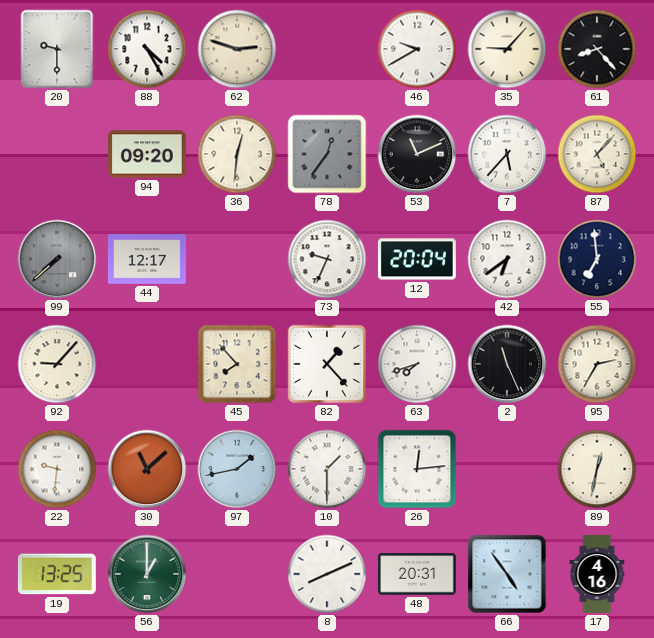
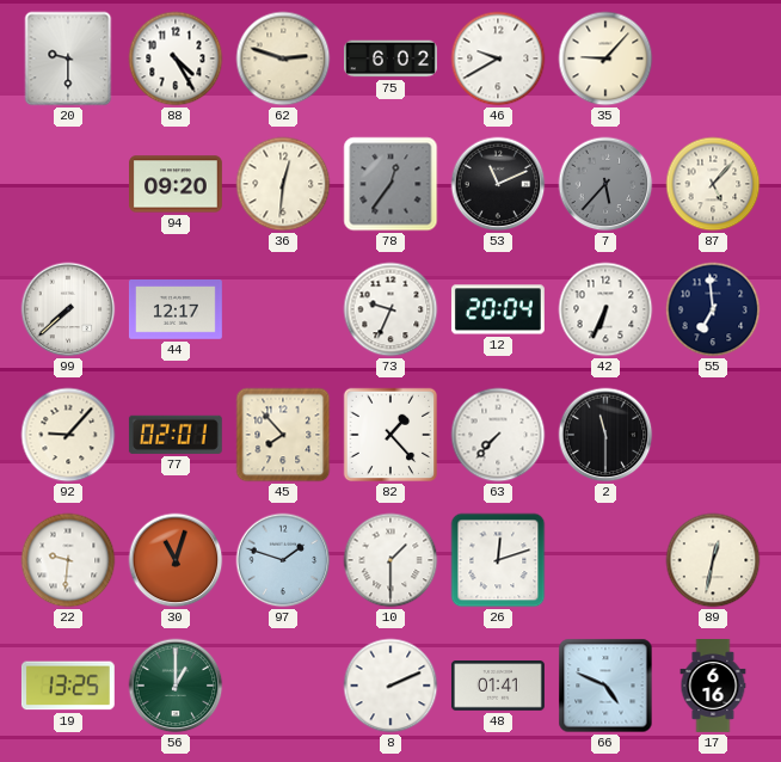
75: none -> 6:02
61: 8:23 -> none
7 dial: white -> grey
99 dial: grey -> white
42: 6:39 -> 6:34
77: none -> 02:01
63: 7:42 -> 7:37
2: 11:26 -> 11:30
95: 2:35 -> none
30: 11:08 -> 11:03
97: 1:43 -> 1:48
26: 12:14 -> 12:12
8: 8:11 -> 2:11
48: 20:31 -> 01:41
66: 4:54 -> 4:49
17: 4:16 -> 6:16
